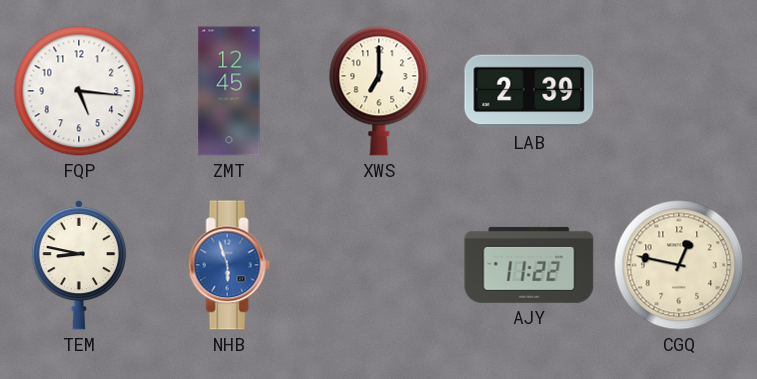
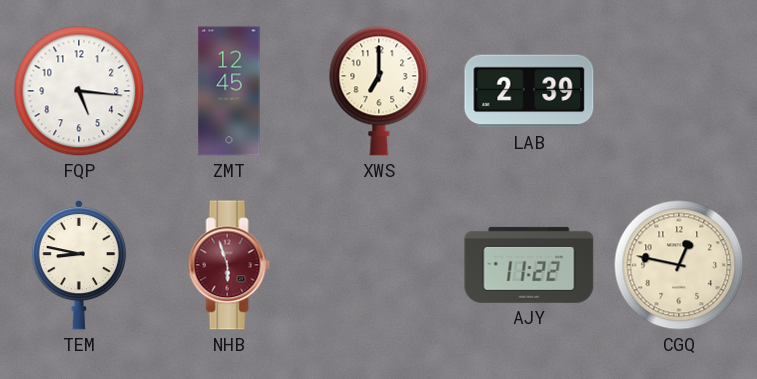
NHB dial: blue -> burgundy
